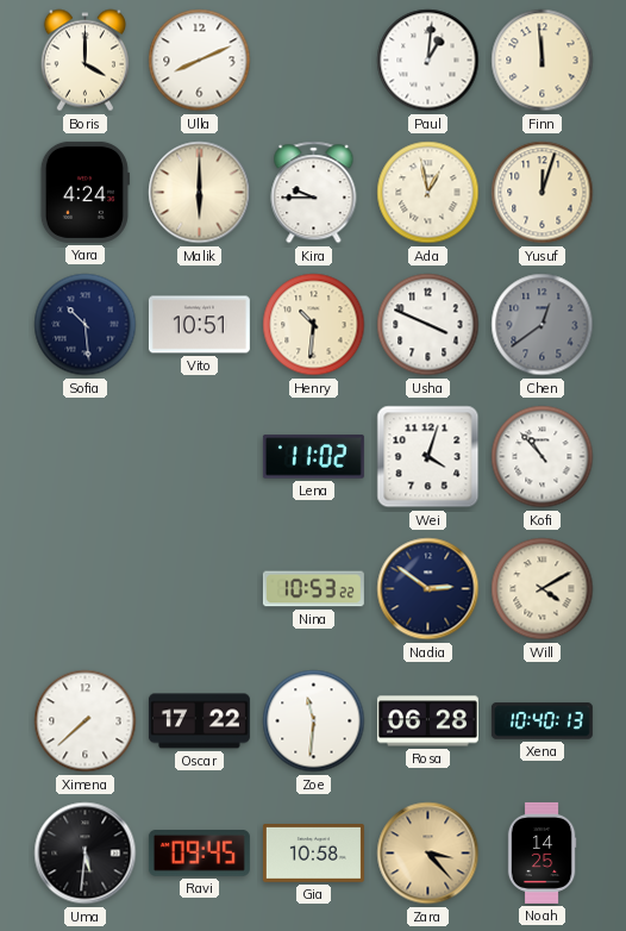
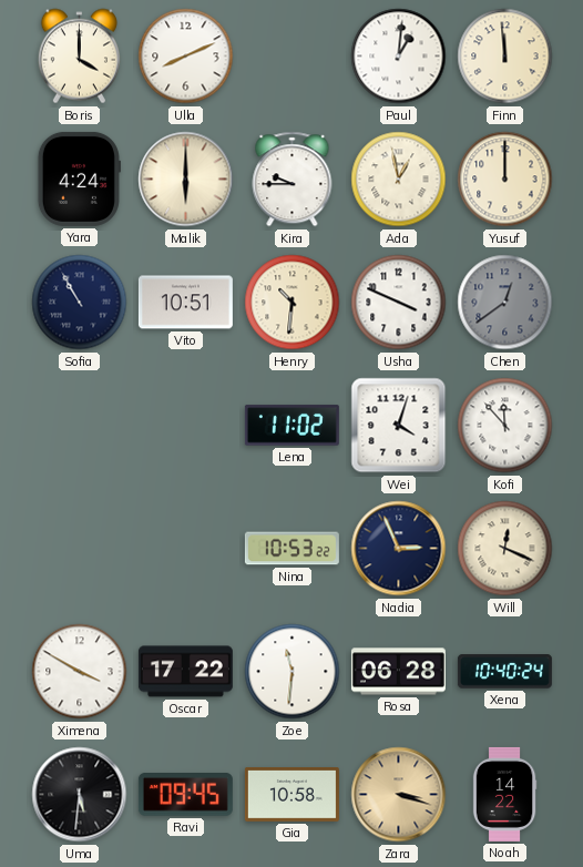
Yusuf: 12:03 -> 12:00
Sofia: 10:29 -> 10:55
Kofi: 10:53 -> 11:53
Nadia: 2:51 -> 2:56
Will: 4:10 -> 12:19
Ximena: 7:38 -> 3:50
Xena: 10:40:13 -> 10:40:24
Zara: 3:23 -> 3:18
Noah: 14:25 -> 14:22
